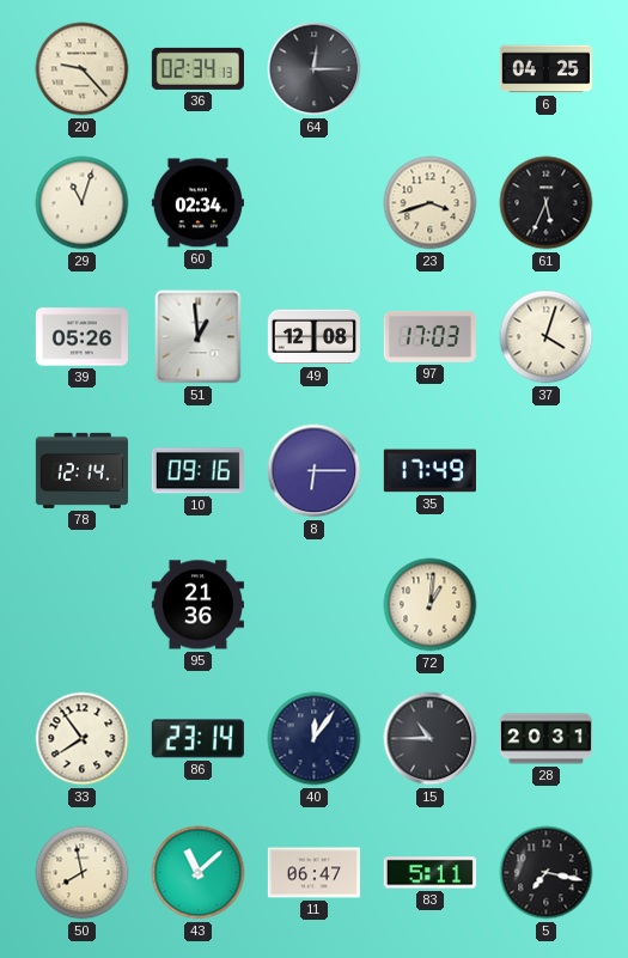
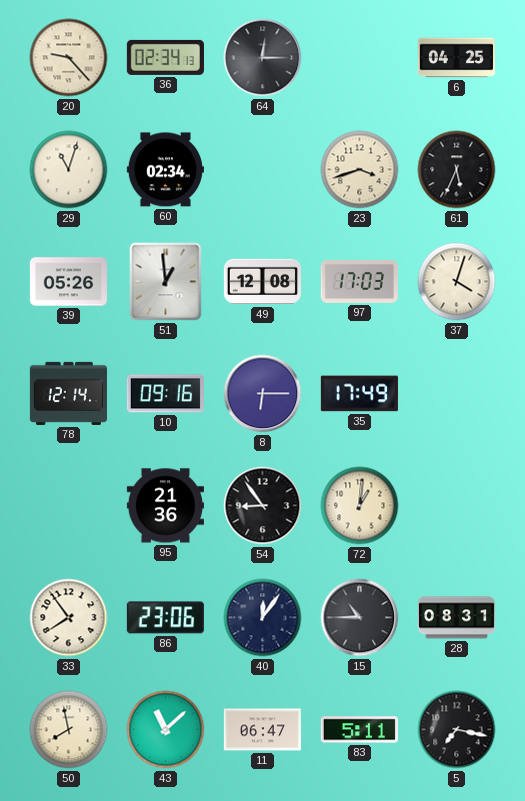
54: none -> 8:54
86: 23:14 -> 23:06
28: 20:31 -> 08:31
